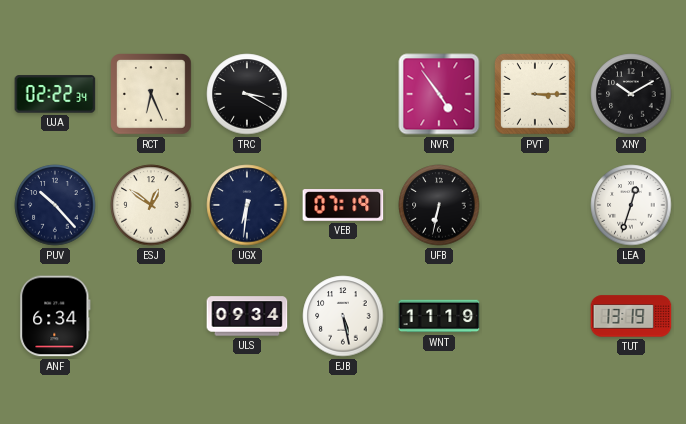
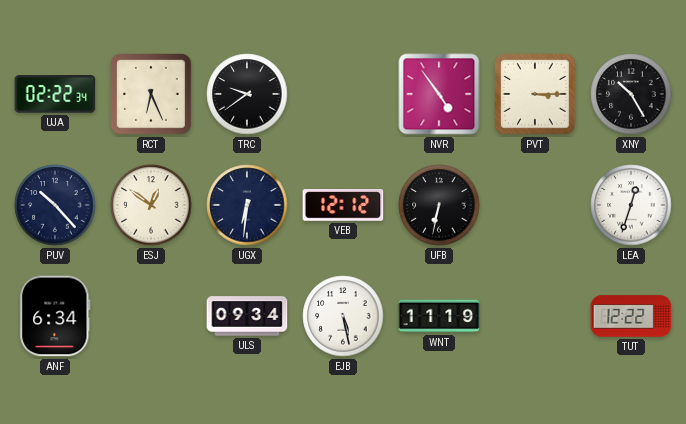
TRC: 3:20 -> 9:39
XNY: 10:10 -> 10:25
VEB: 07:19 -> 12:12
TUT: 13:19 -> 12:22
